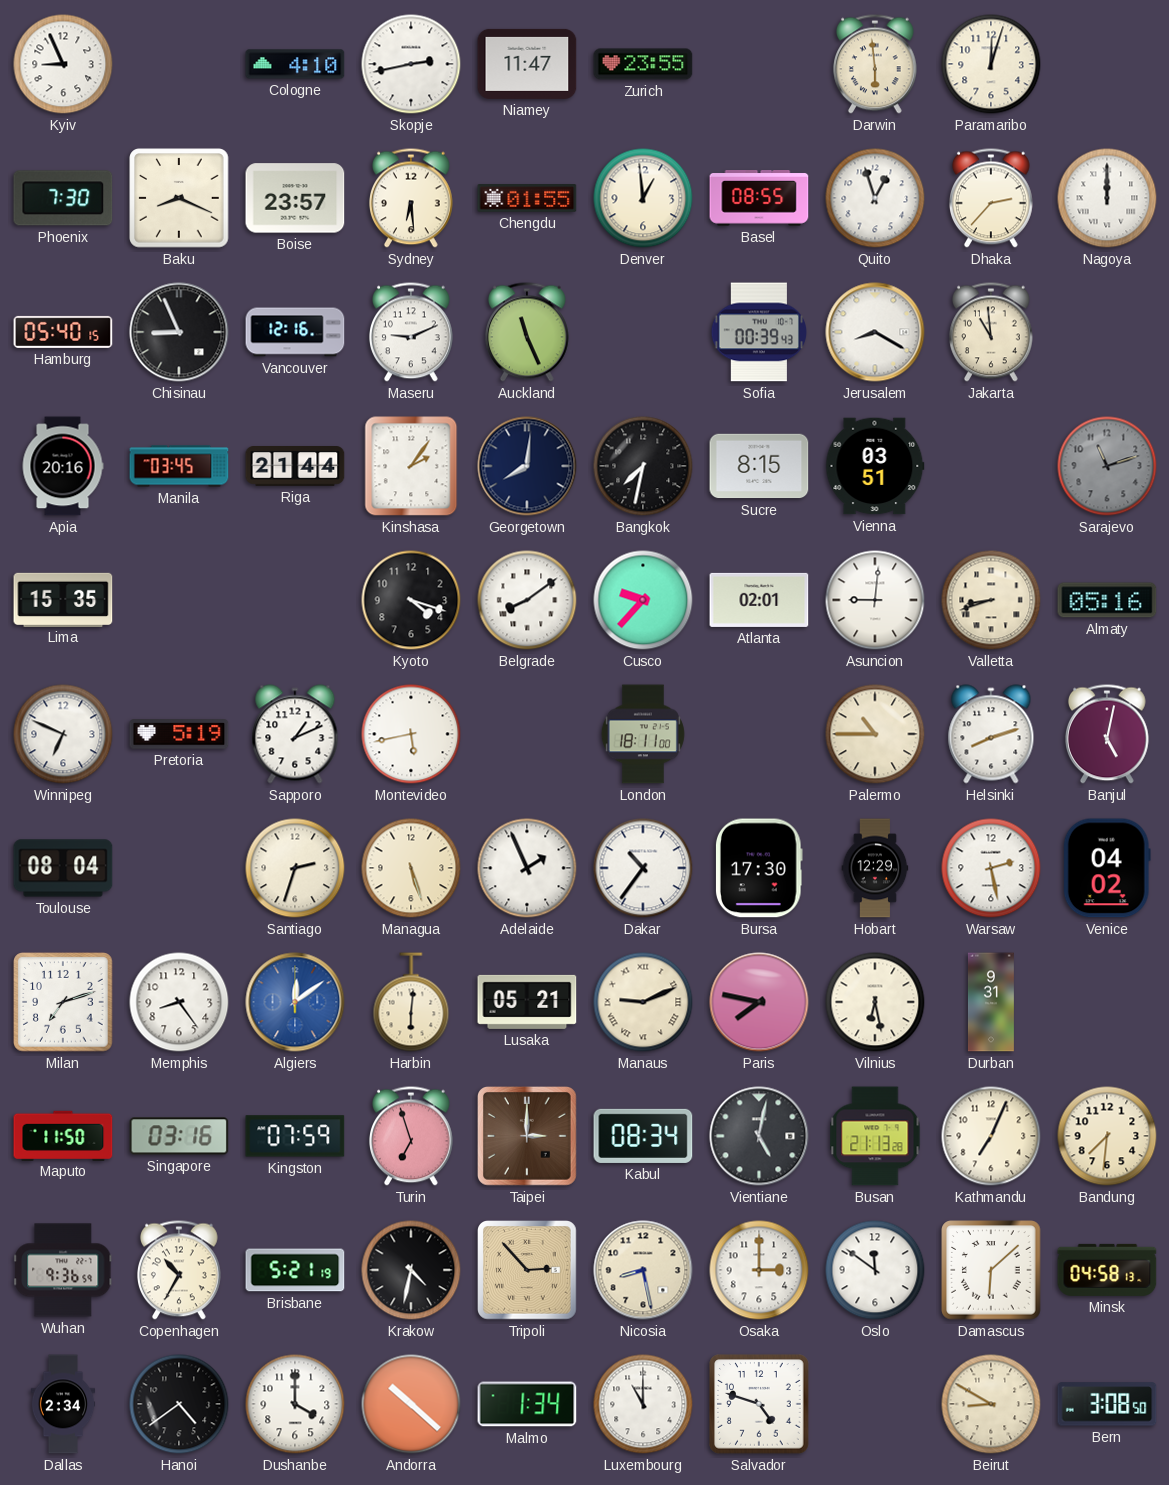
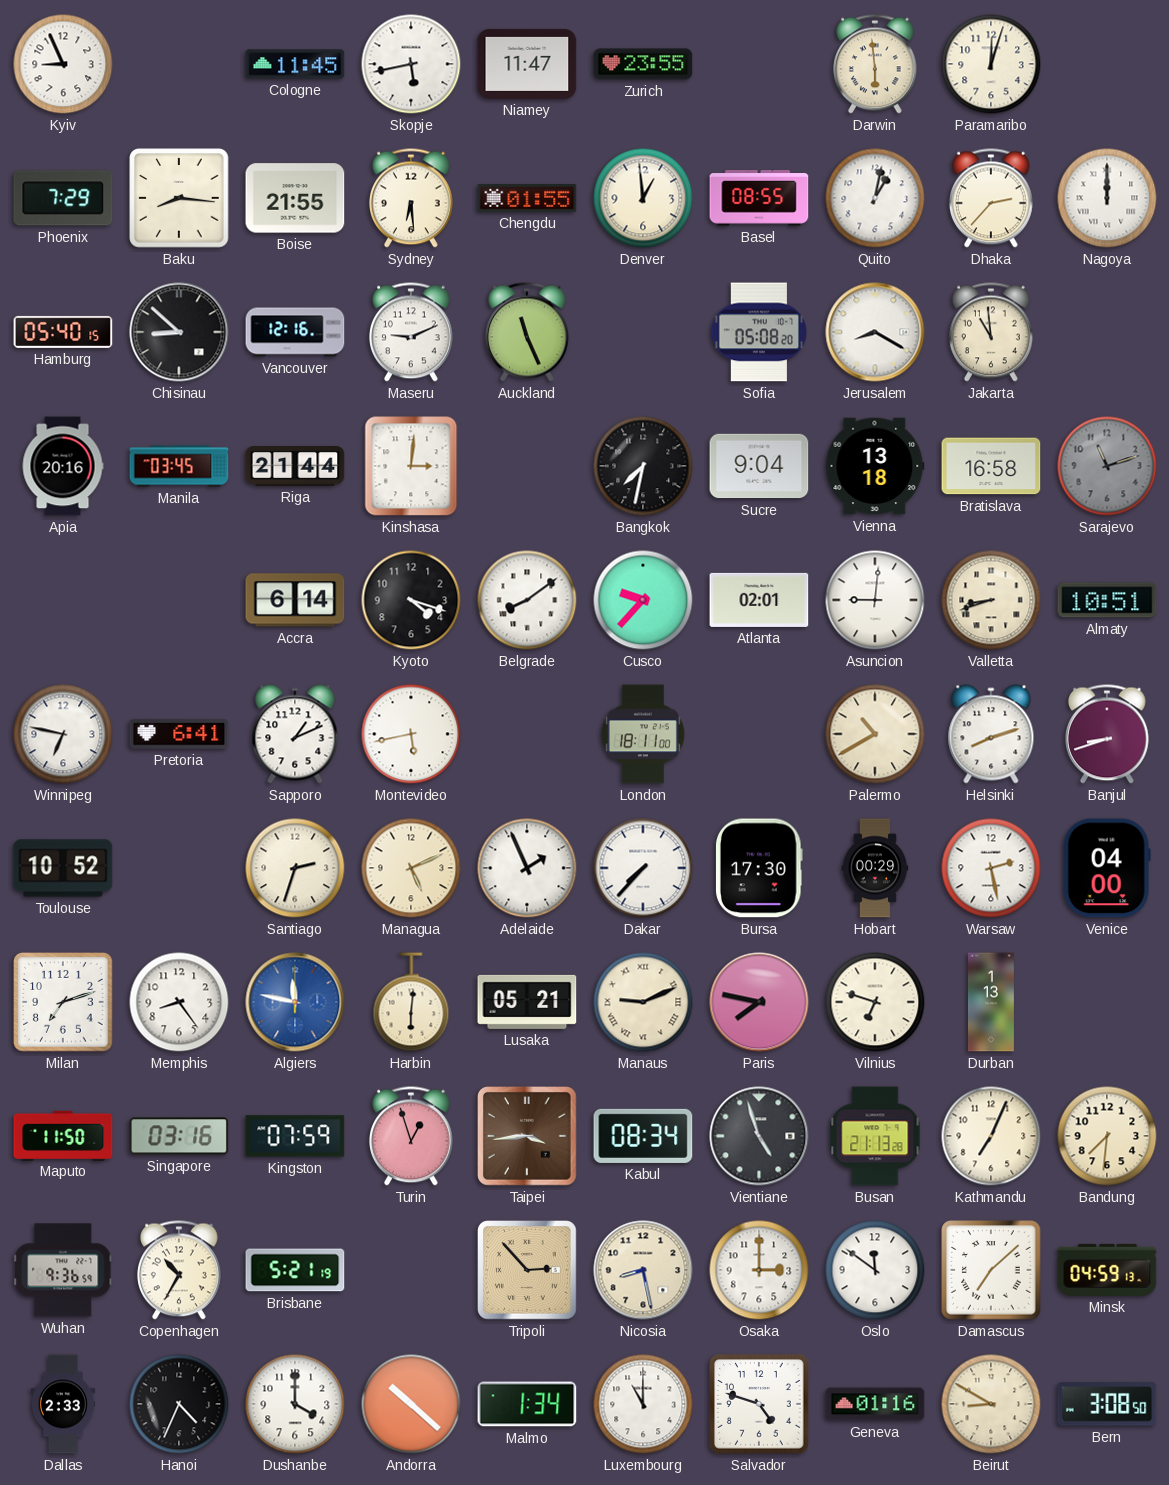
Cologne: 4:10 -> 11:45
Skopje: 2:43 -> 5:43
Phoenix: 7:30 -> 7:29
Baku: 8:19 -> 8:16
Boise: 23:57 -> 21:55
Quito: 12:57 -> 1:02
Chisinau: 8:56 -> 8:52
Sofia: 00:39 -> 05:08
Kinshasa: 2:06 -> 3:01
Georgetown: 8:01 -> none
Sucre: 8:15 -> 9:04
Vienna: 03:51 -> 13:18
Bratislava: none -> 16:58
Lima: 15:35 -> none
Accra: none -> 6:14
Almaty: 05:16 -> 10:51
Winnipeg: 6:49 -> 6:47
Pretoria: 5:19 -> 6:41
Palermo: 10:45 -> 10:40
Banjul: 5:02 -> 8:42
Toulouse: 08:04 -> 10:52
Managua: 5:27 -> 5:11
Dakar: 10:36 -> 7:37
Hobart: 12:29 -> 00:29
Venice: 04:02 -> 04:00
Algiers: 12:09 -> 11:47
Vilnius: 6:28 -> 6:48
Durban: 9:31 -> 1:13
Turin: 6:57 -> 12:57
Taipei: 3:00 -> 3:44
Vientiane: 5:02 -> 4:57
Krakow: 4:32 -> none
Damascus: 6:08 -> 7:08
Minsk: 04:58 -> 04:59
Dallas: 2:34 -> 2:33
Hanoi: 4:39 -> 4:34
Geneva: none -> 01:16
